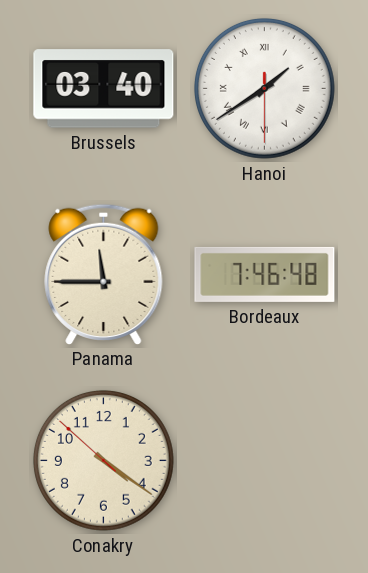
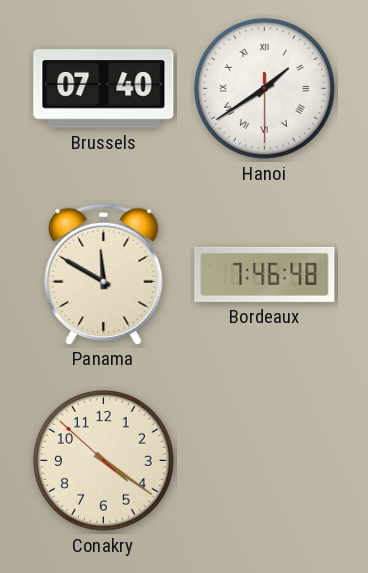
Brussels: 03:40 -> 07:40
Panama: 11:45 -> 11:50
